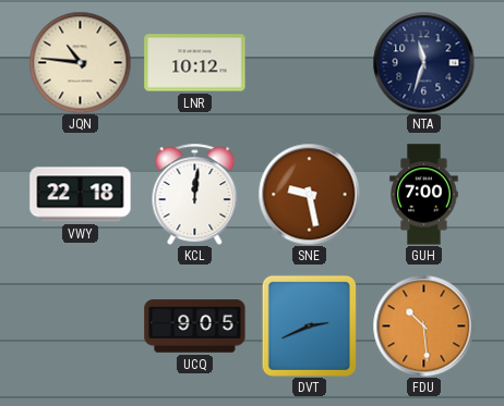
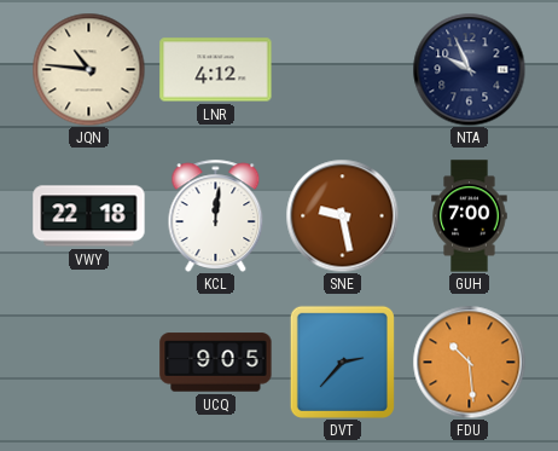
LNR: 10:12 -> 4:12
NTA: 11:33 -> 9:56
DVT: 2:41 -> 2:37
